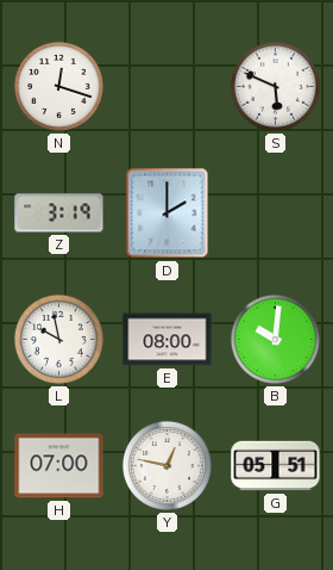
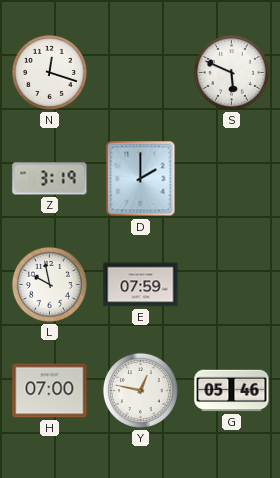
E: 08:00 -> 07:59
B: 10:01 -> none
G: 05:51 -> 05:46
